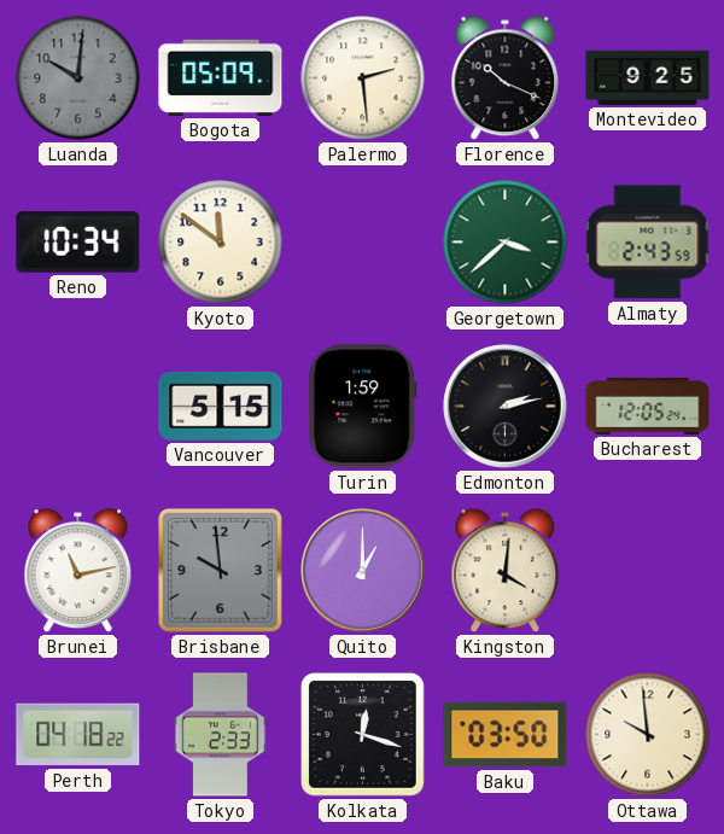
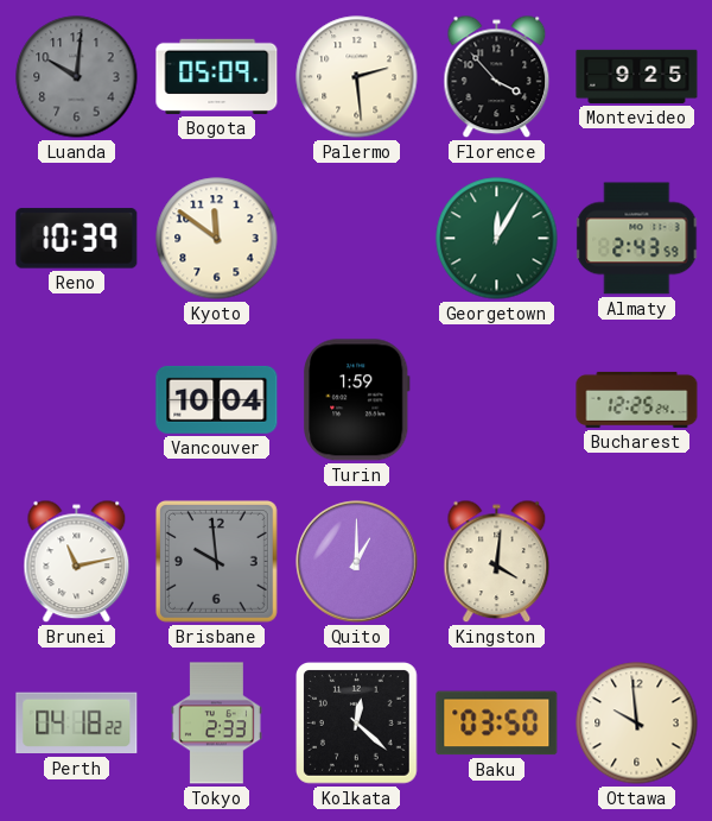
Florence: 10:19 -> 3:53
Reno: 10:34 -> 10:39
Georgetown: 3:38 -> 12:05
Vancouver: 5:15 -> 10:04
Edmonton: 2:13 -> none
Bucharest: 12:05 -> 12:25
Kolkata: 12:18 -> 12:22
